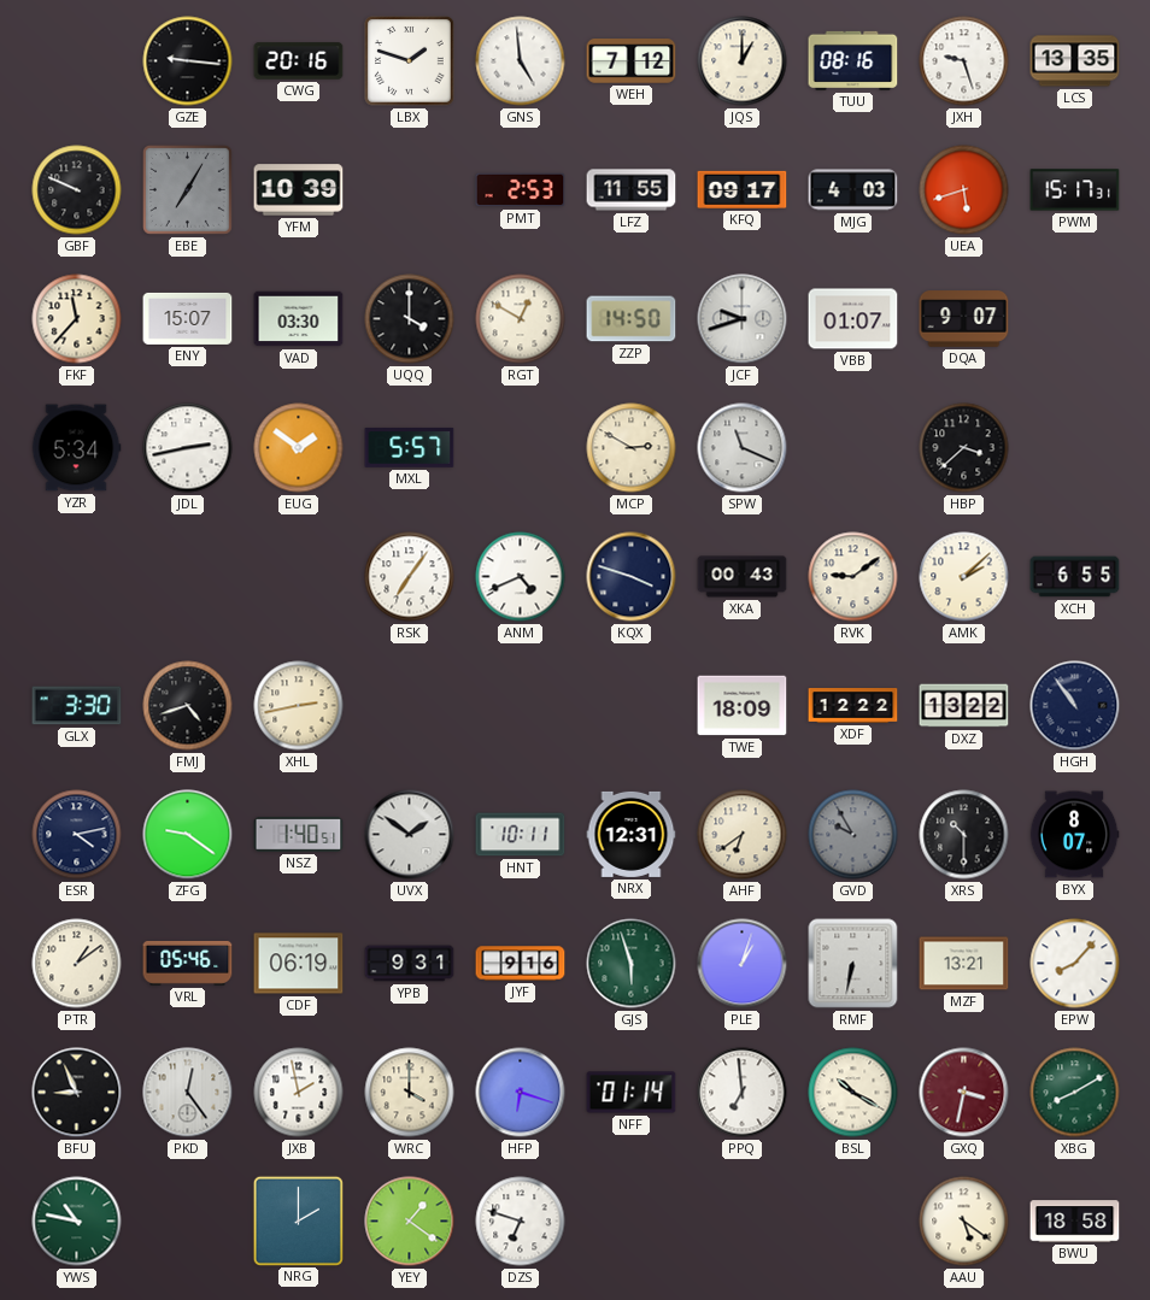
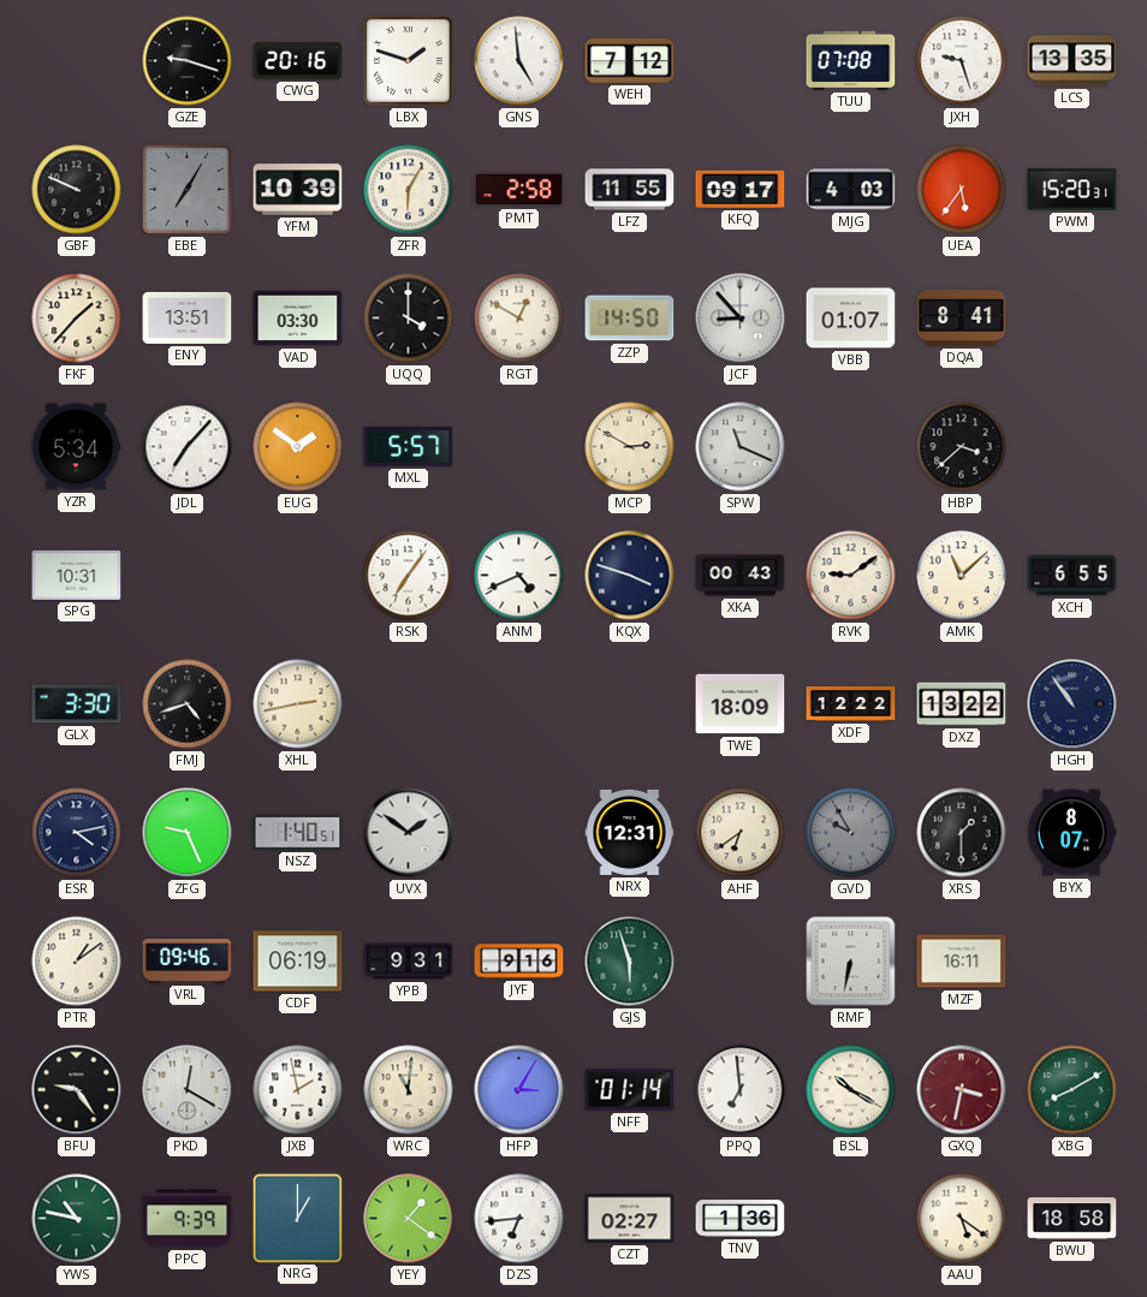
GZE: 9:16 -> 9:18
JQS: 1:00 -> none
TUU: 08:16 -> 07:08
ZFR: none -> 6:05
PMT: 2:53 -> 2:58
UEA: 5:42 -> 5:36
PWM: 15:17 -> 15:20
FKF: 11:37 -> 1:37
ENY: 15:07 -> 13:51
JCF: 9:42 -> 8:53
DQA: 9:07 -> 8:41
JDL: 2:43 -> 7:07
SPG: none -> 10:31
AMK: 2:08 -> 11:08
ZFG: 9:21 -> 9:26
HNT: 10:11 -> none
XRS: 10:30 -> 1:30
VRL: 05:46 -> 09:46
PLE: 1:03 -> none
MZF: 13:21 -> 16:11
EPW: 8:07 -> none
BFU: 8:56 -> 9:24
PKD: 12:24 -> 12:20
WRC: 4:00 -> 11:01
HFP: 6:18 -> 3:05
PPC: none -> 9:39
NRG: 2:00 -> 1:00
DZS: 6:48 -> 6:44
CZT: none -> 02:27
TNV: none -> 1:36
